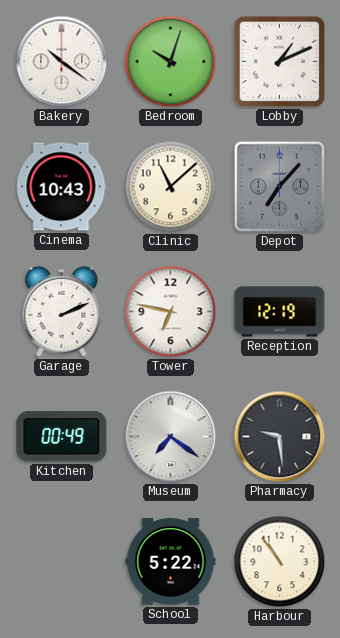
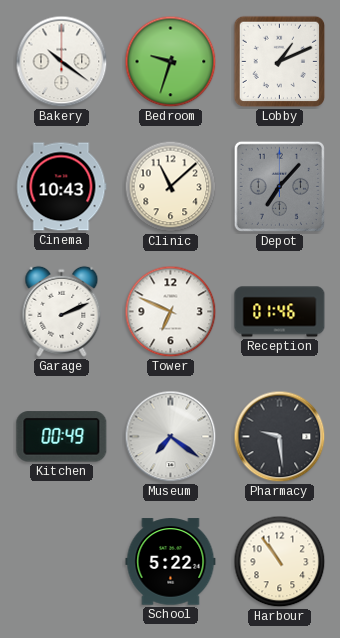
Bedroom: 10:03 -> 9:33
Tower: 6:47 -> 6:49
Reception: 12:19 -> 01:46
